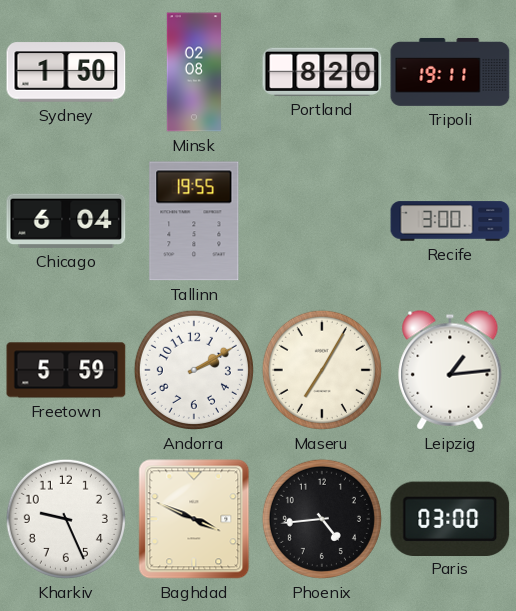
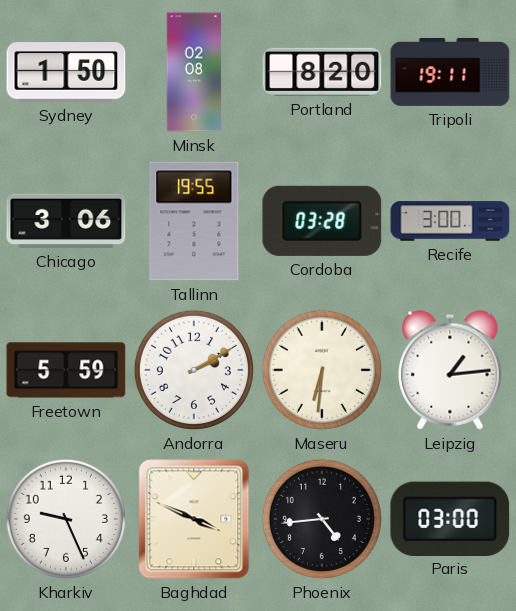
Chicago: 6:04 -> 3:06
Cordoba: none -> 03:28
Maseru: 7:05 -> 6:31
